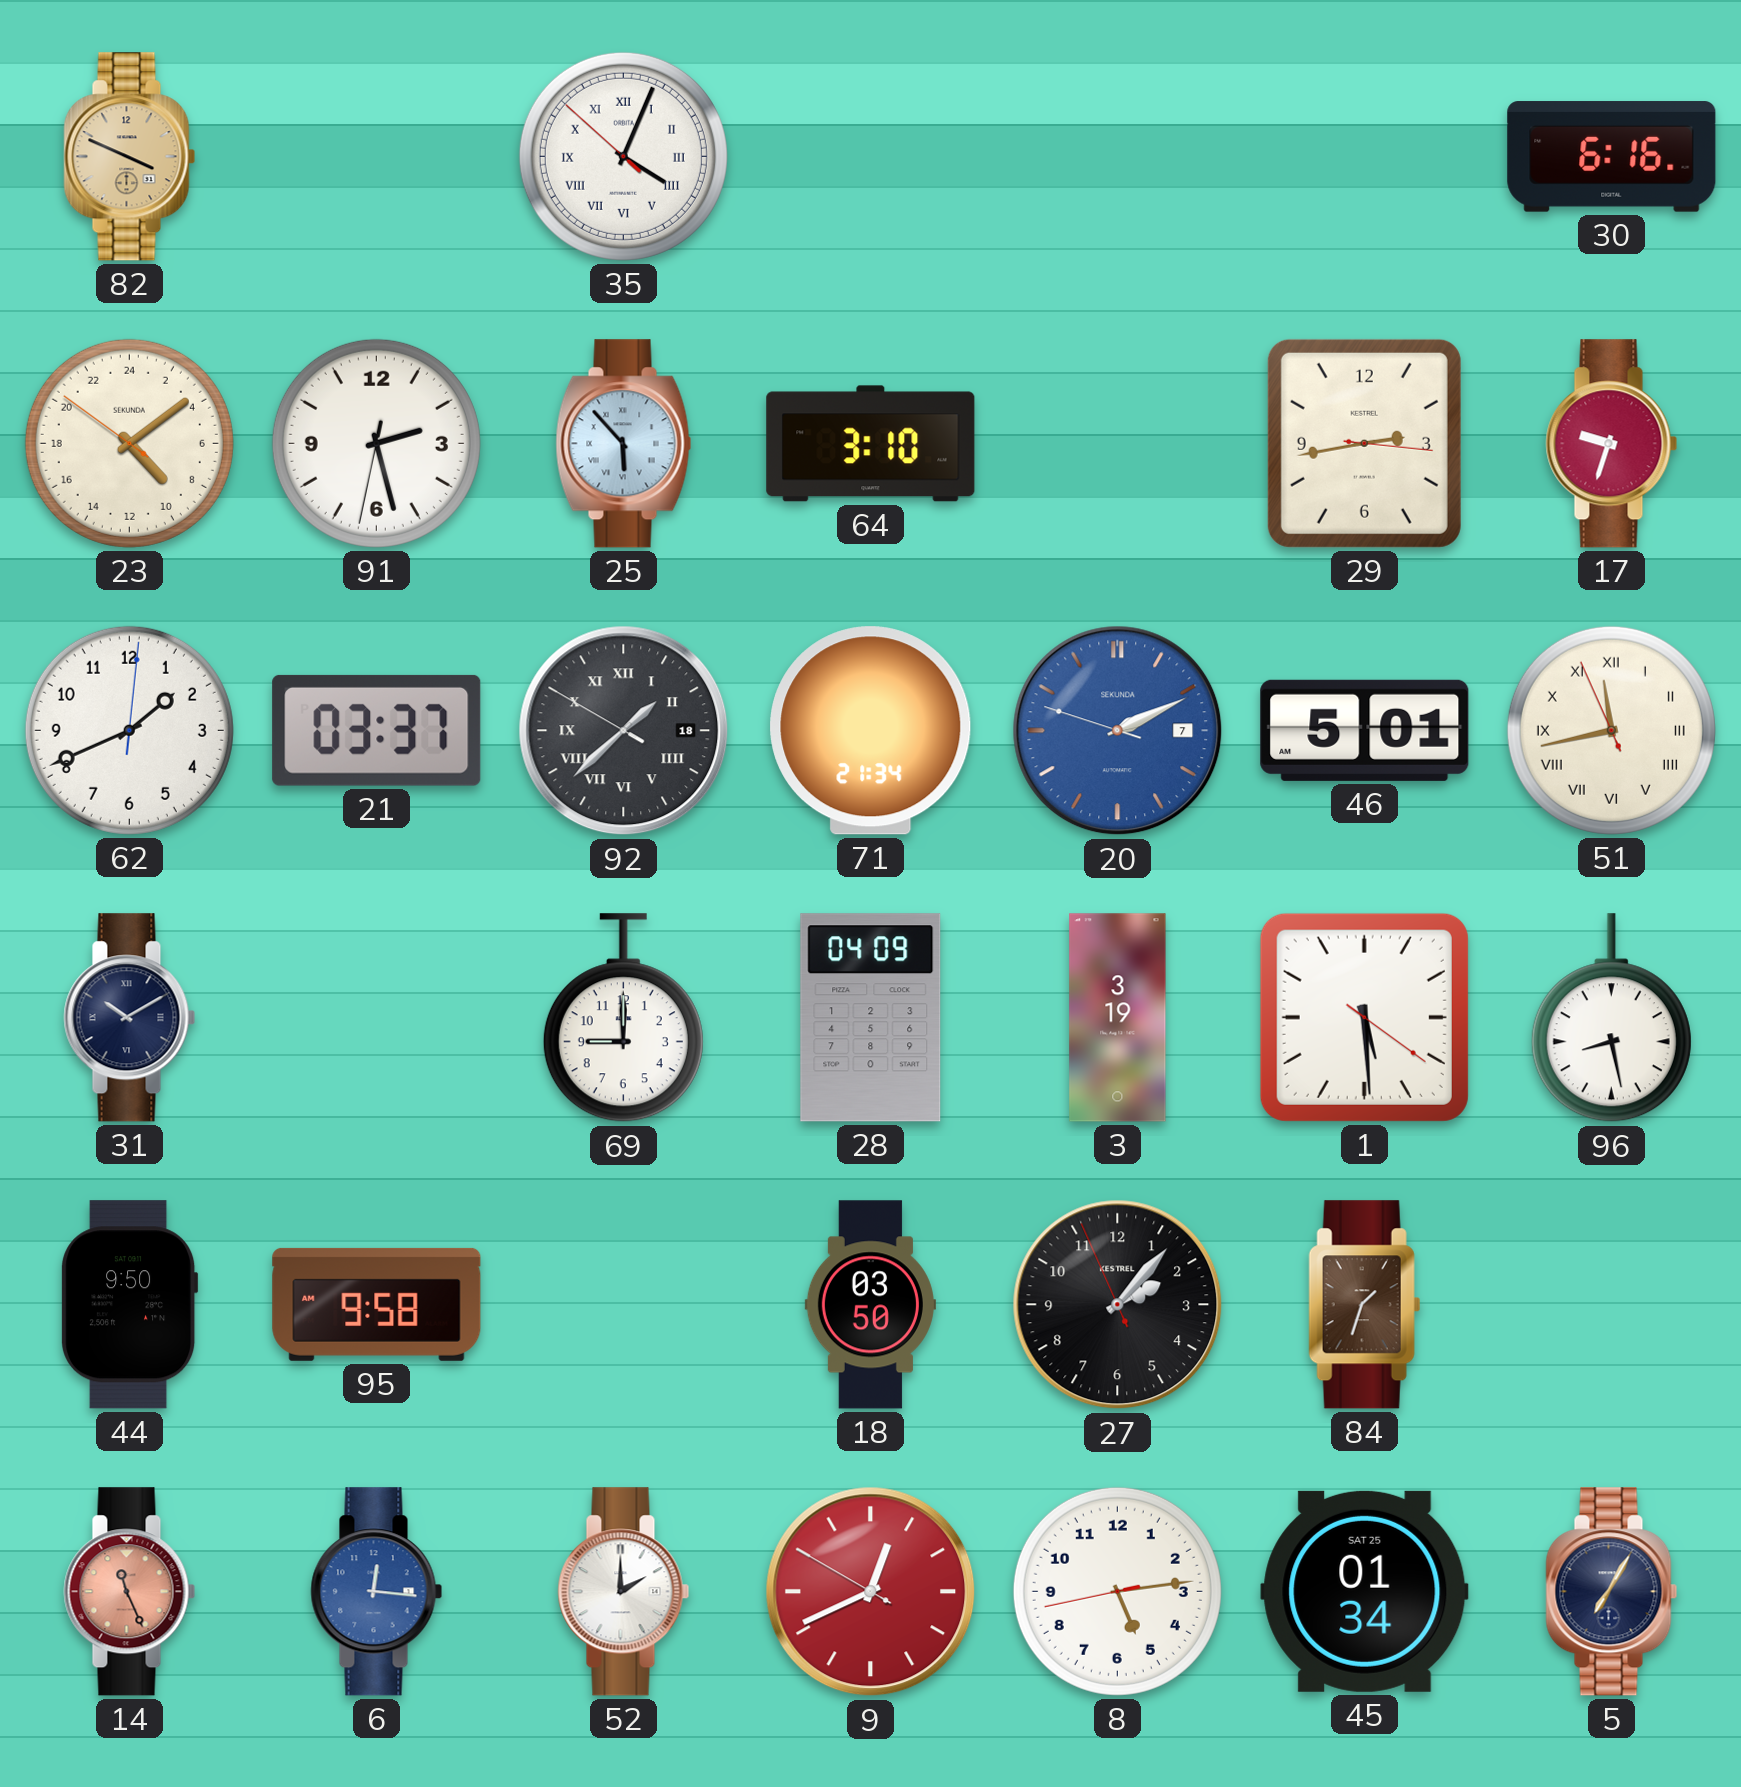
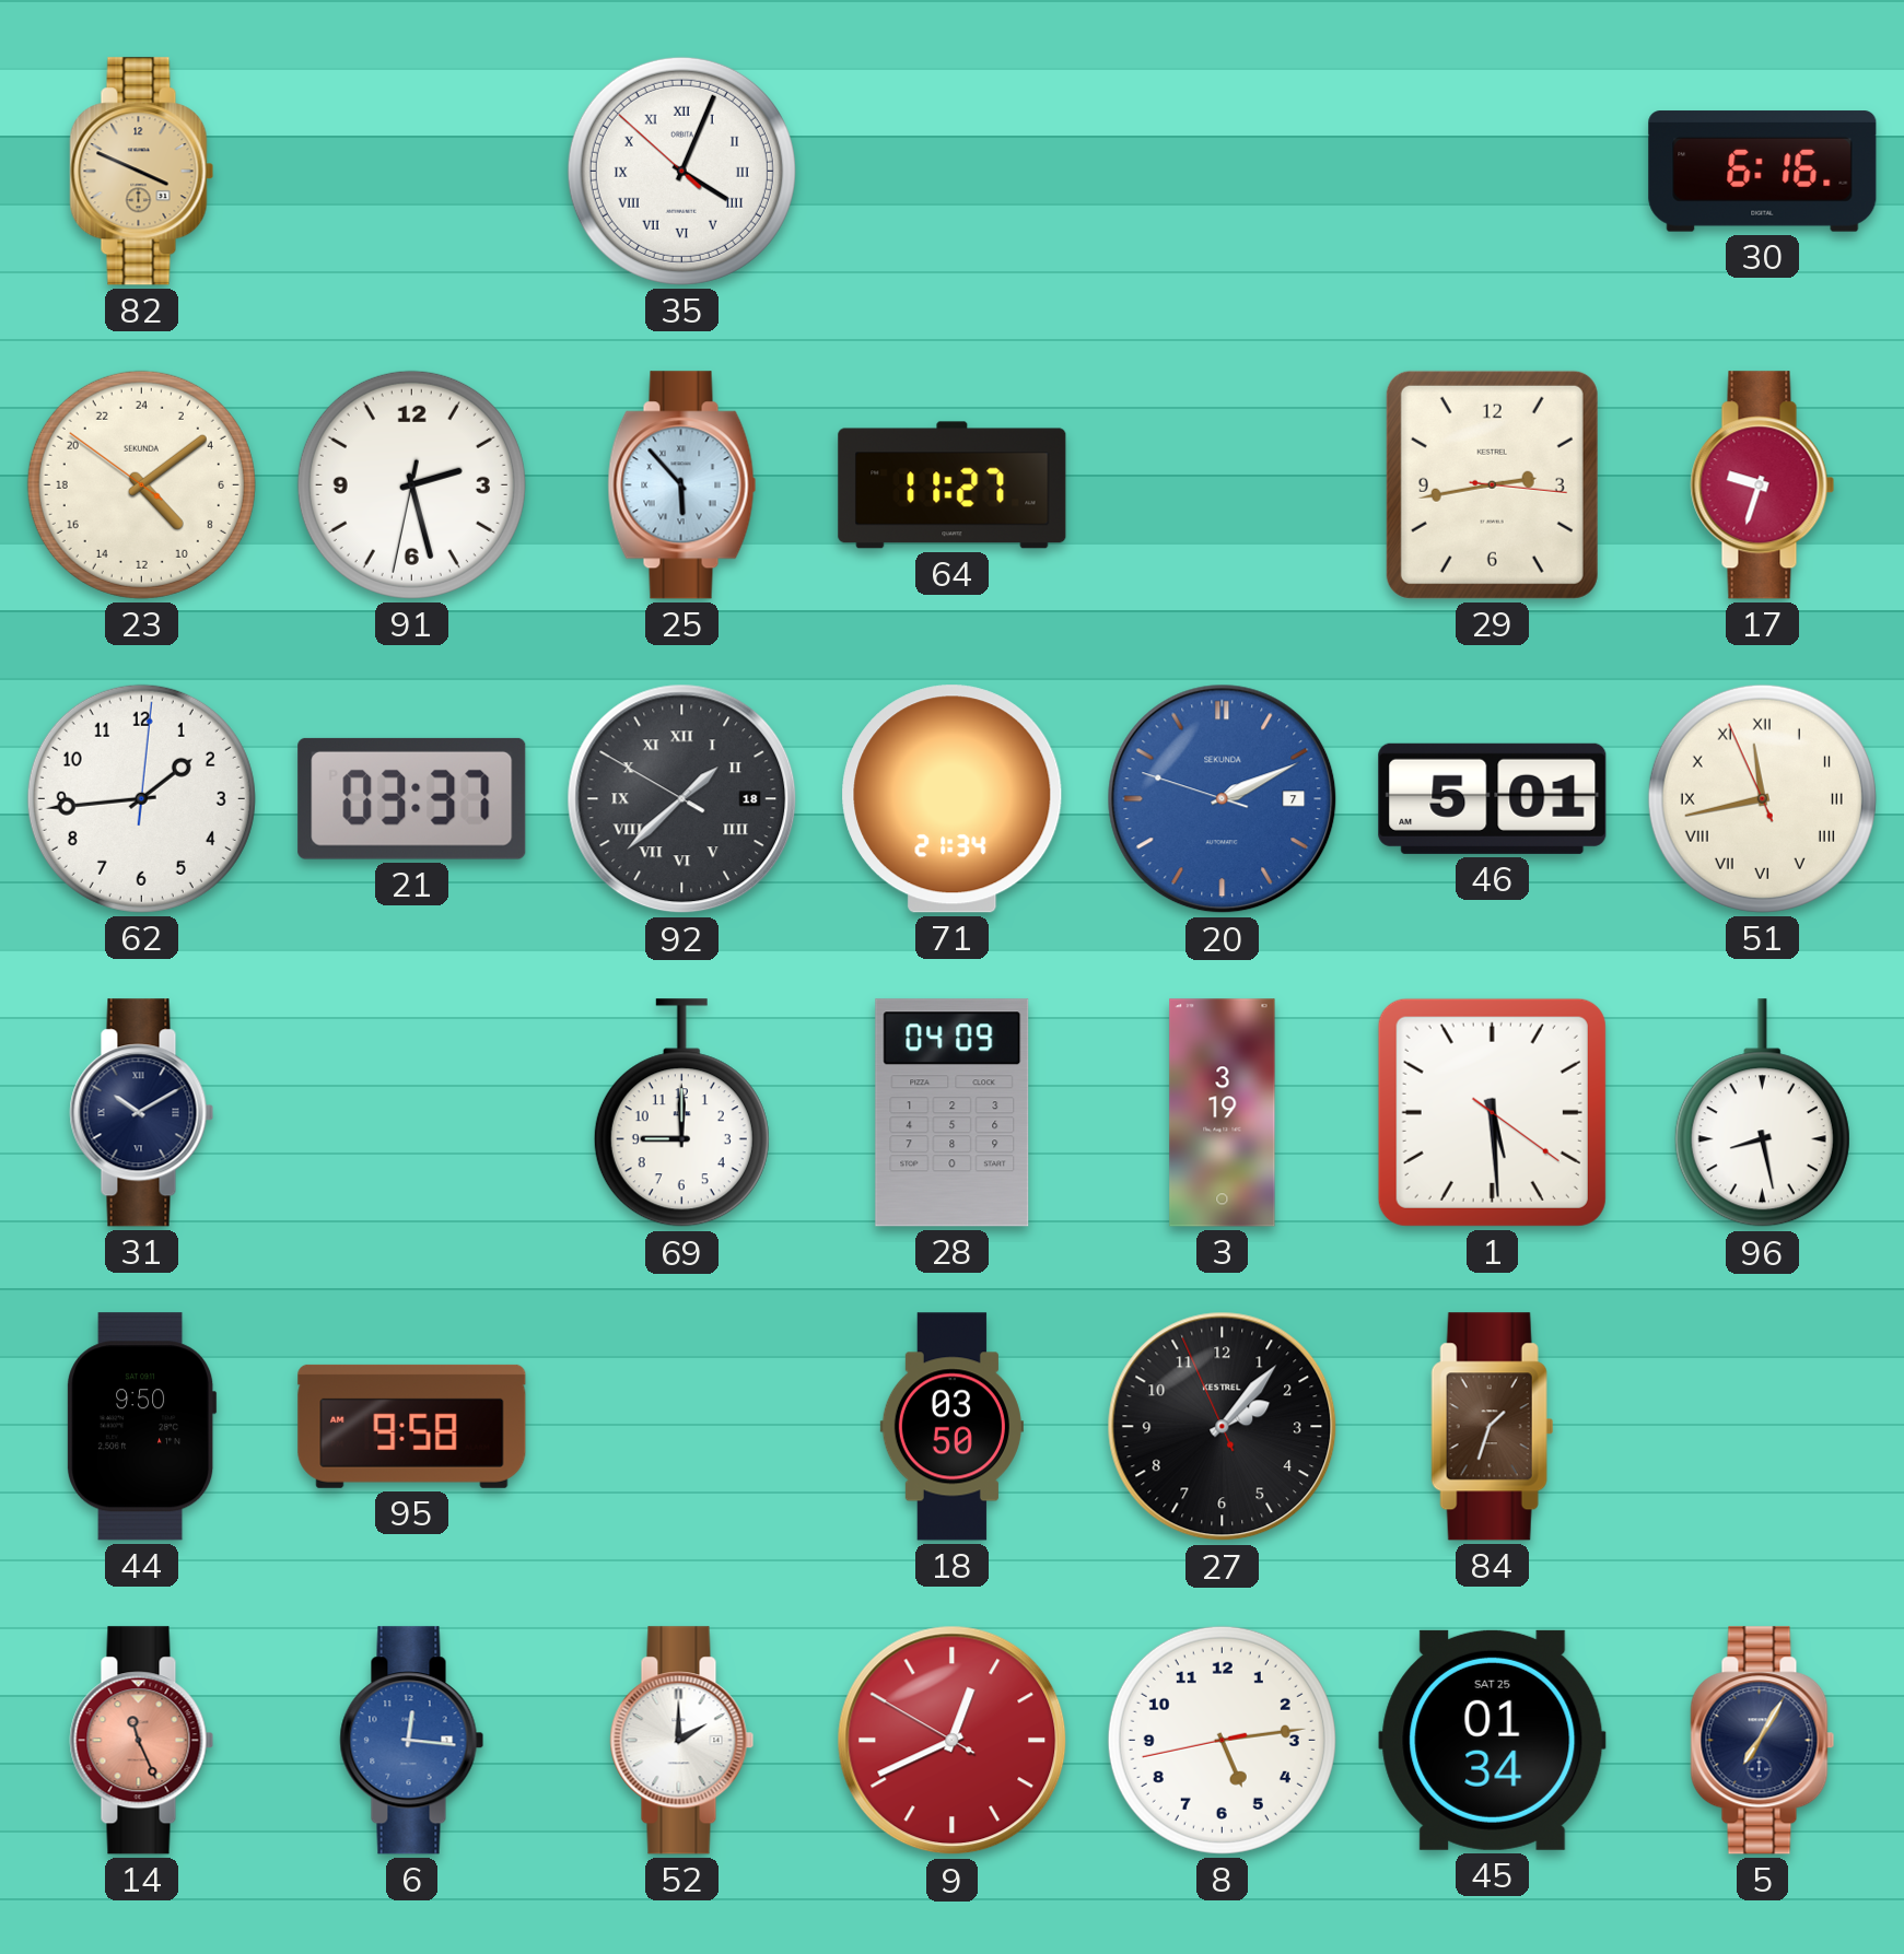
64: 3:10 -> 11:27
62: 1:41 -> 1:44
